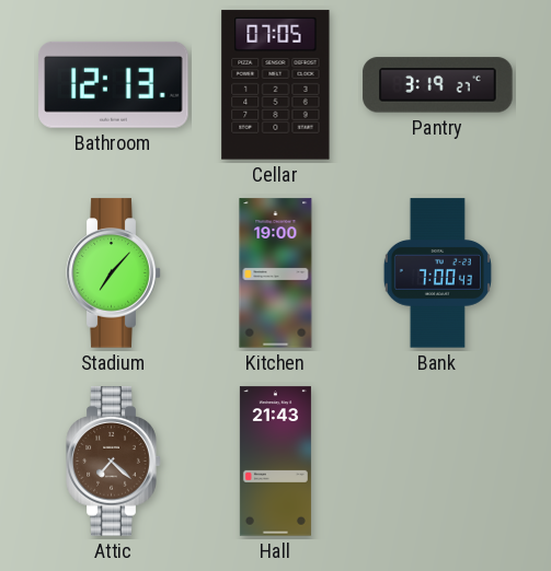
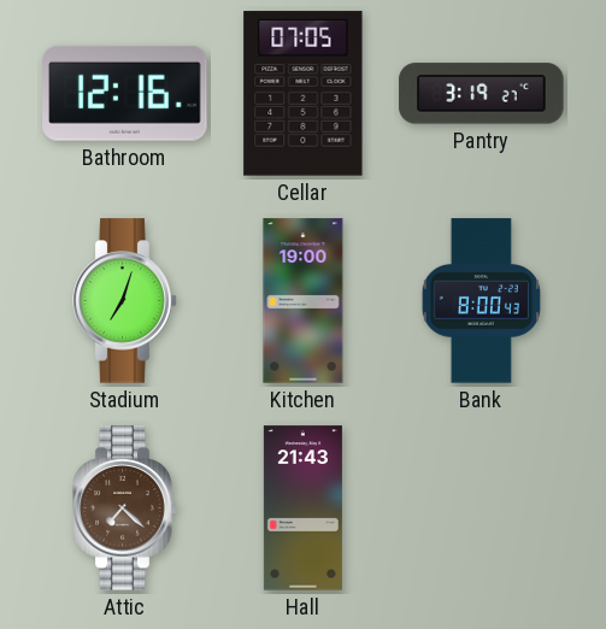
Bathroom: 12:13 -> 12:16
Stadium: 7:07 -> 7:03
Bank: 7:00 -> 8:00
